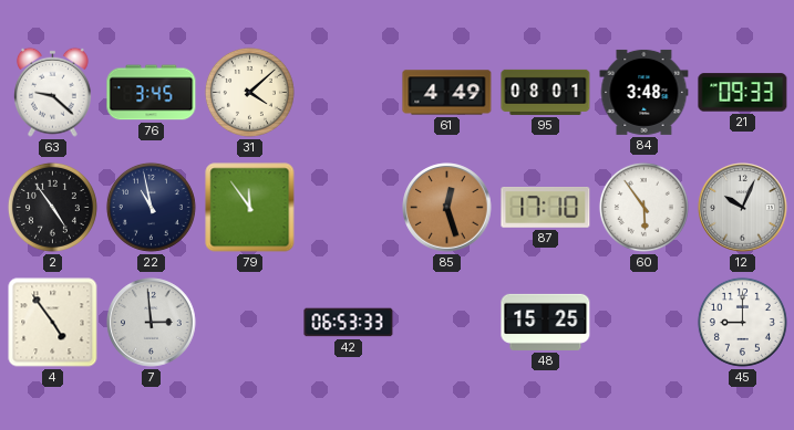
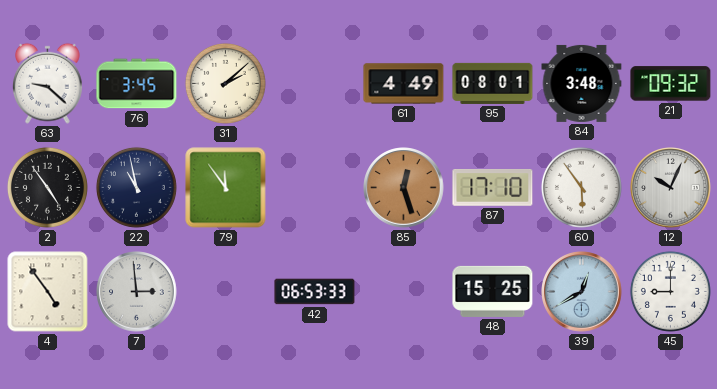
31: 4:08 -> 2:08
21: 09:33 -> 09:32
39: none -> 12:40
